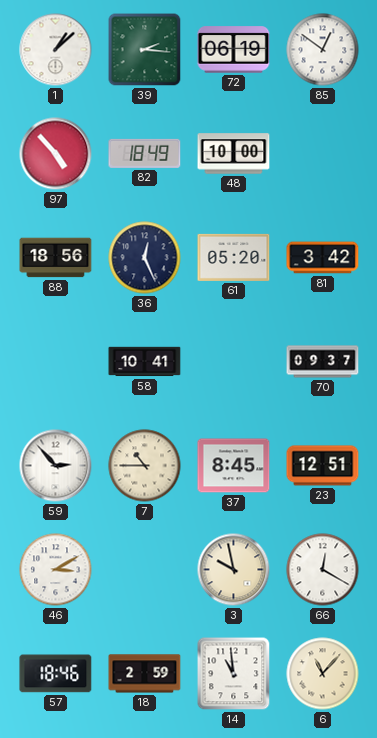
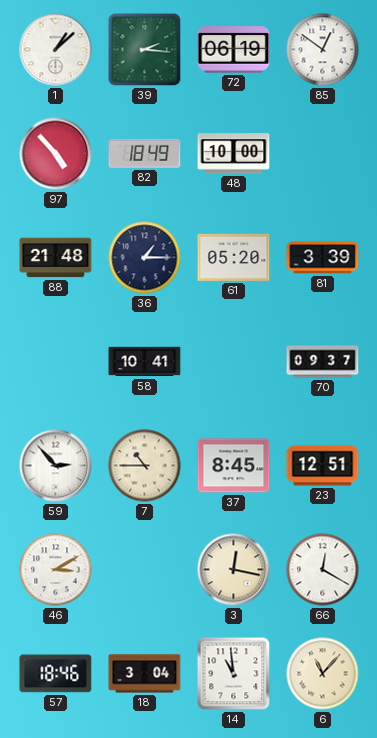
88: 18:56 -> 21:48
36: 12:26 -> 1:15
81: 3:42 -> 3:39
3: 9:58 -> 12:17
18: 2:59 -> 3:04
